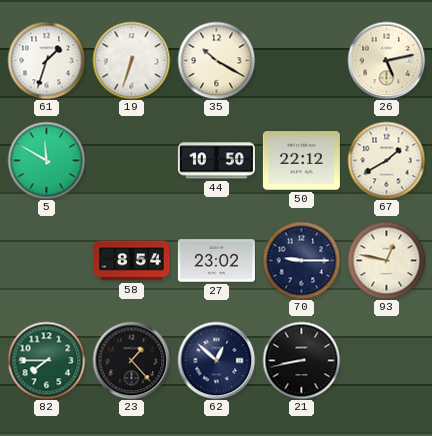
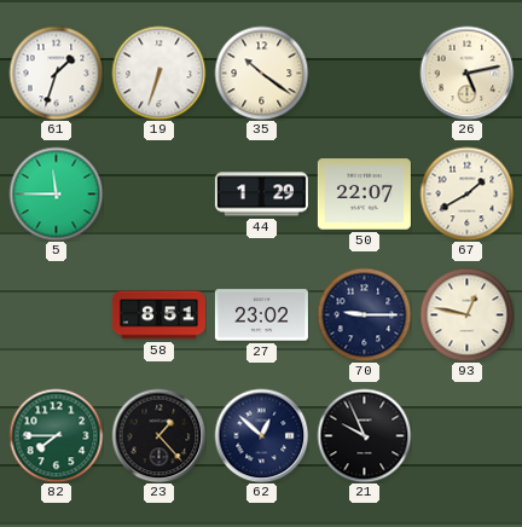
35: 10:20 -> 10:21
5: 11:50 -> 11:45
44: 10:50 -> 1:29
50: 22:12 -> 22:07
58: 8:54 -> 8:51
21: 8:43 -> 9:56
